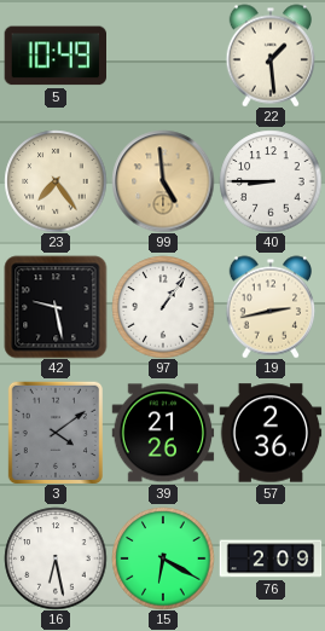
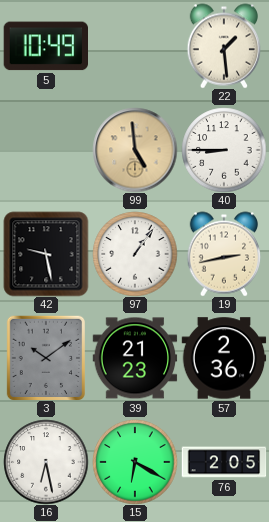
23: 7:24 -> none
3: 4:09 -> 10:09
39: 21:26 -> 21:23
76: 2:09 -> 2:05
